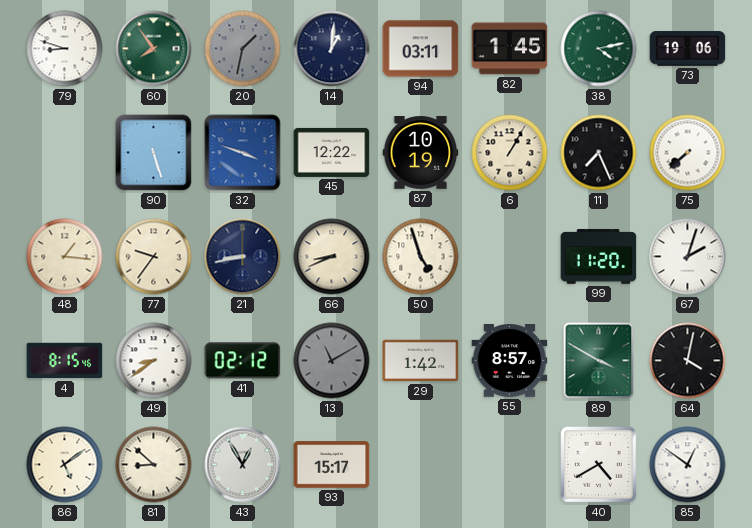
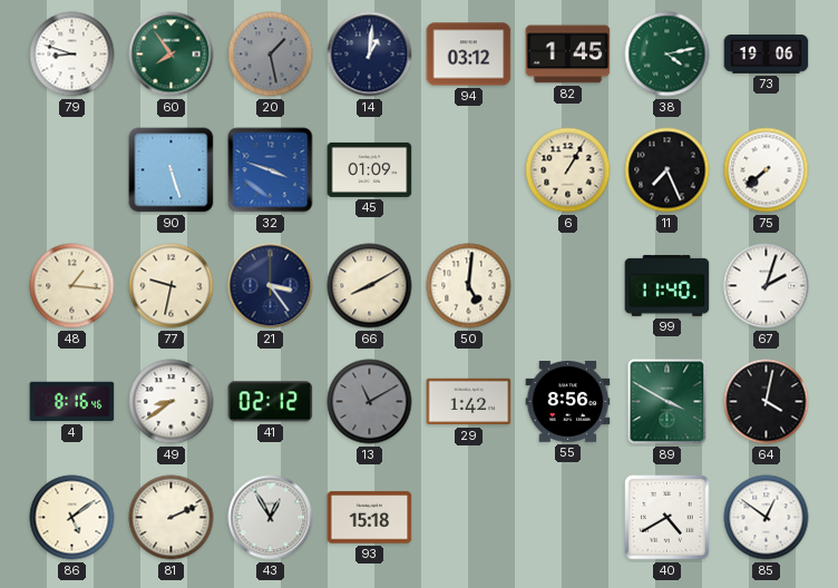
20: 1:32 -> 1:28
94: 03:11 -> 03:12
45: 12:22 -> 01:09
87: 10:19 -> none
77: 9:36 -> 9:32
21: 8:43 -> 3:24
66: 8:41 -> 8:10
50: 4:57 -> 5:01
99: 11:20 -> 11:40
4: 8:15 -> 8:16
55: 8:57 -> 8:56
81: 8:52 -> 2:11
93: 15:17 -> 15:18
